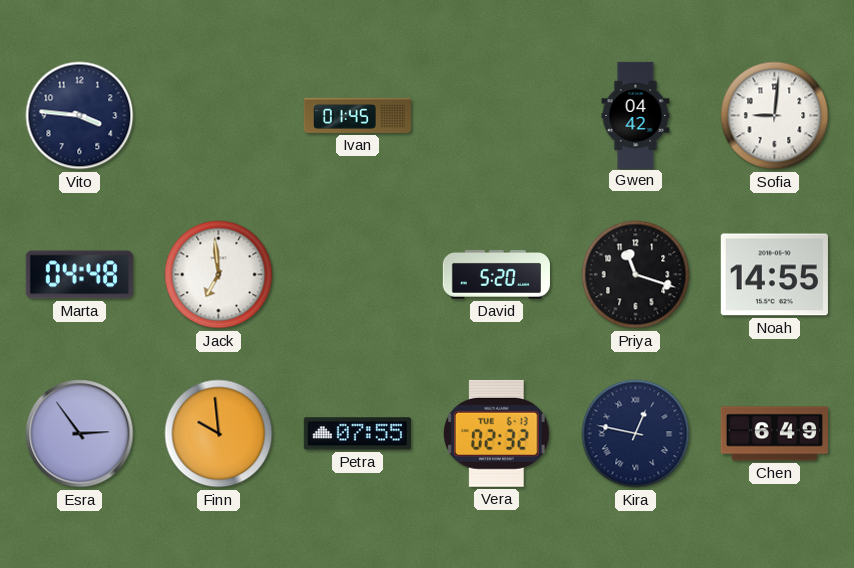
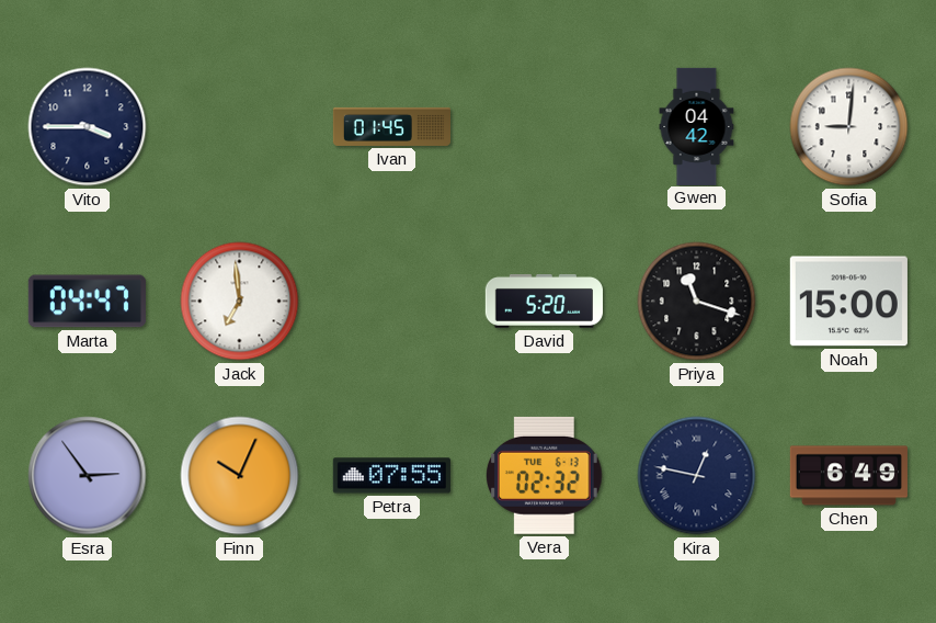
Vito: 3:46 -> 3:45
Marta: 04:48 -> 04:47
Noah: 14:55 -> 15:00
Finn: 9:59 -> 10:04
